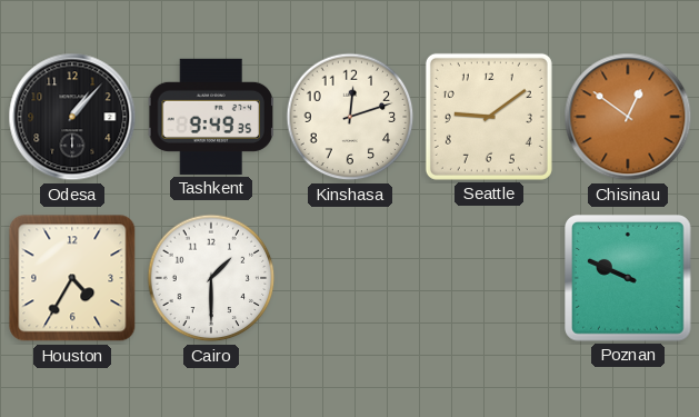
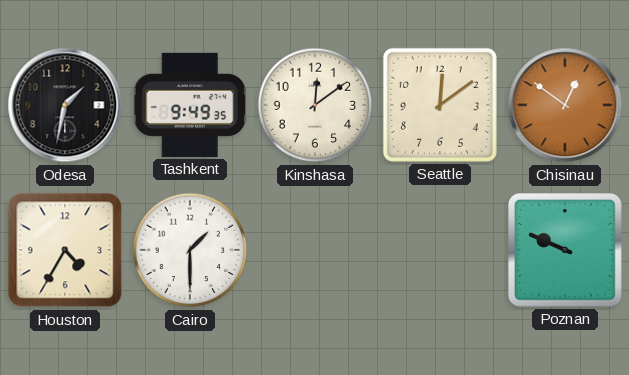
Odesa: 1:07 -> 1:32
Kinshasa: 12:12 -> 12:09
Seattle: 9:09 -> 12:09
